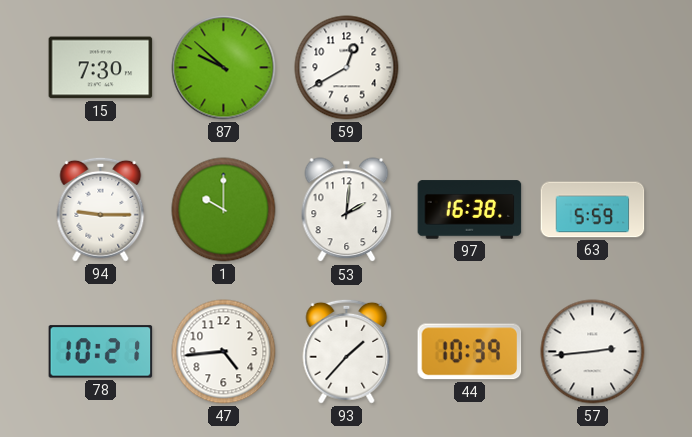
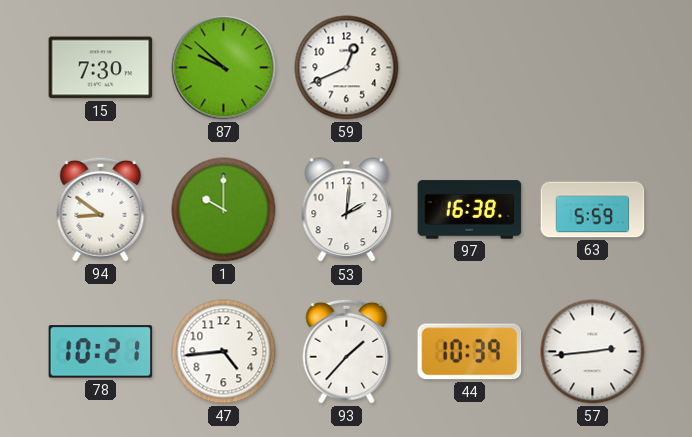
59: 12:40 -> 12:41
94: 9:15 -> 8:51
